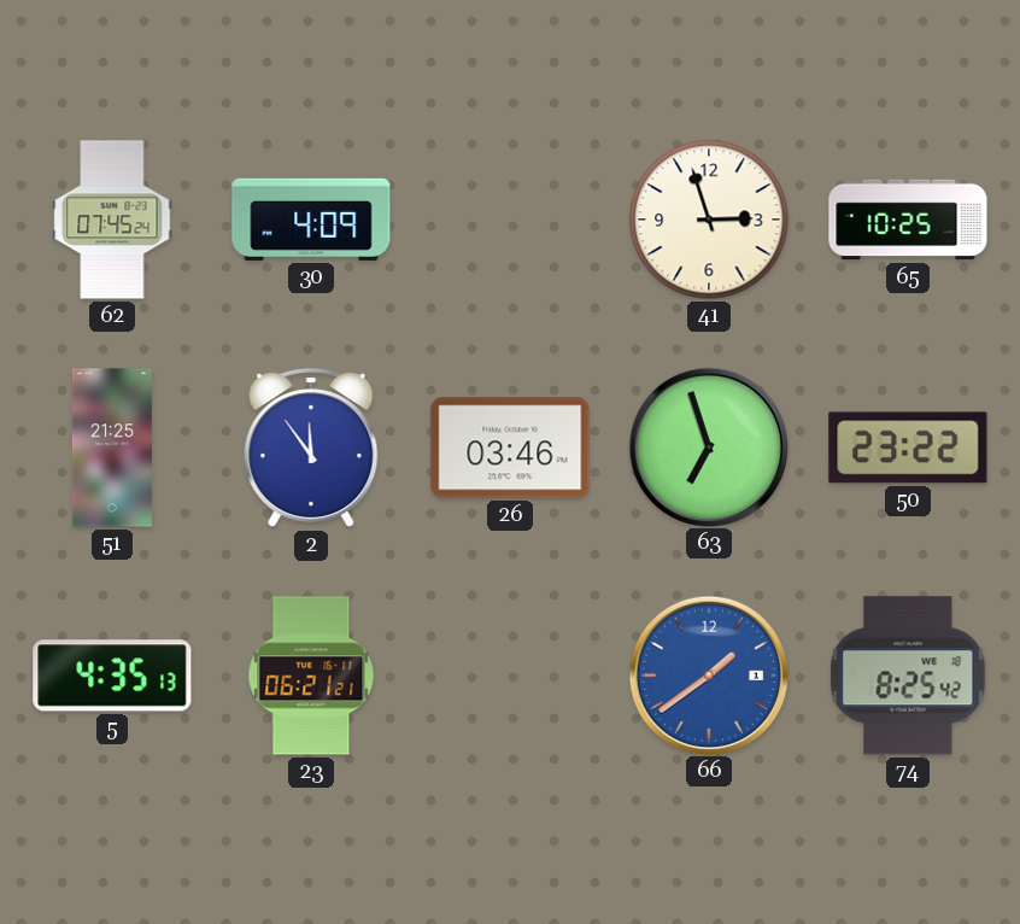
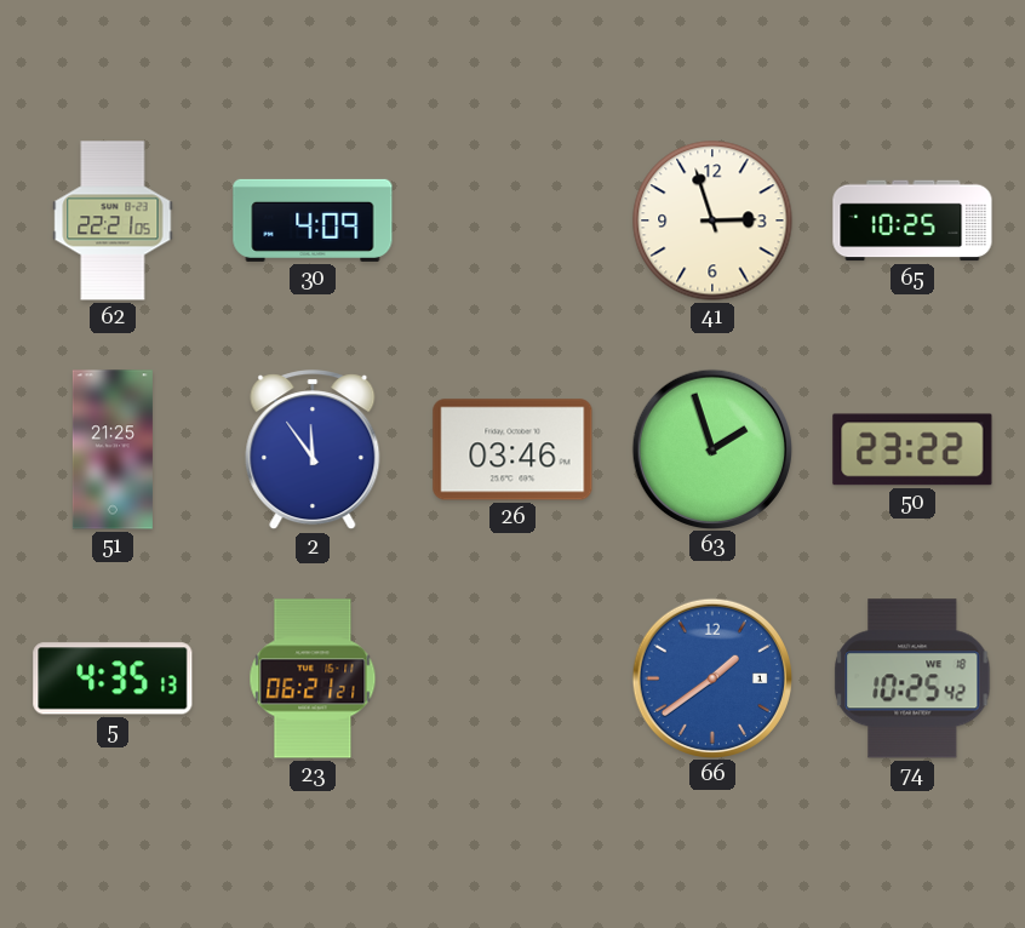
62: 07:45 -> 22:21
63: 6:57 -> 1:57
74: 8:25 -> 10:25
